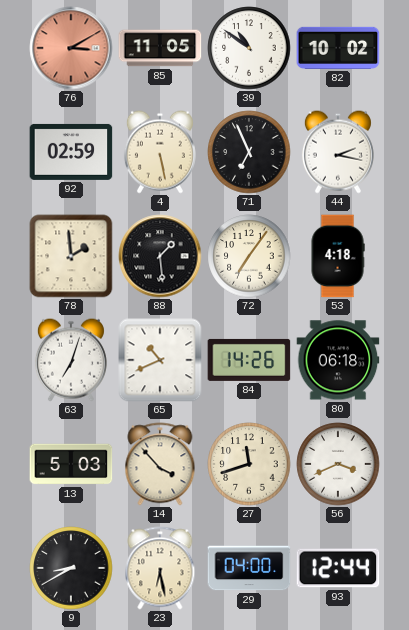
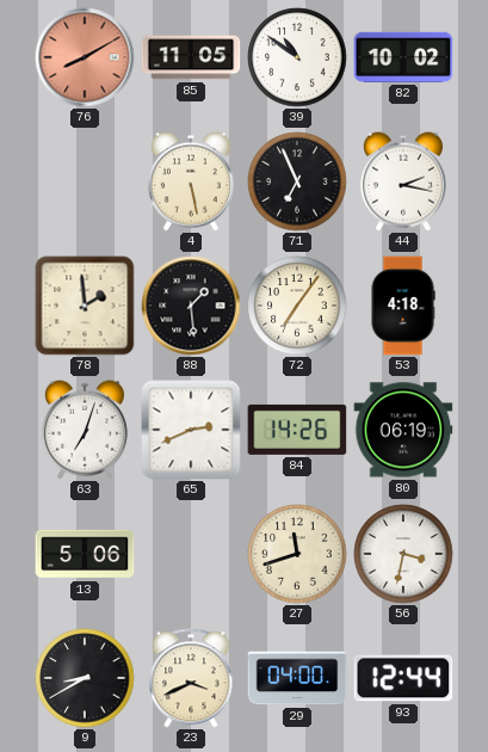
76: 3:10 -> 8:10
92: 02:59 -> none
65: 10:41 -> 2:41
80: 06:18 -> 06:19
13: 5:03 -> 5:06
14: 3:53 -> none
56: 3:41 -> 3:32
23: 6:28 -> 3:41
